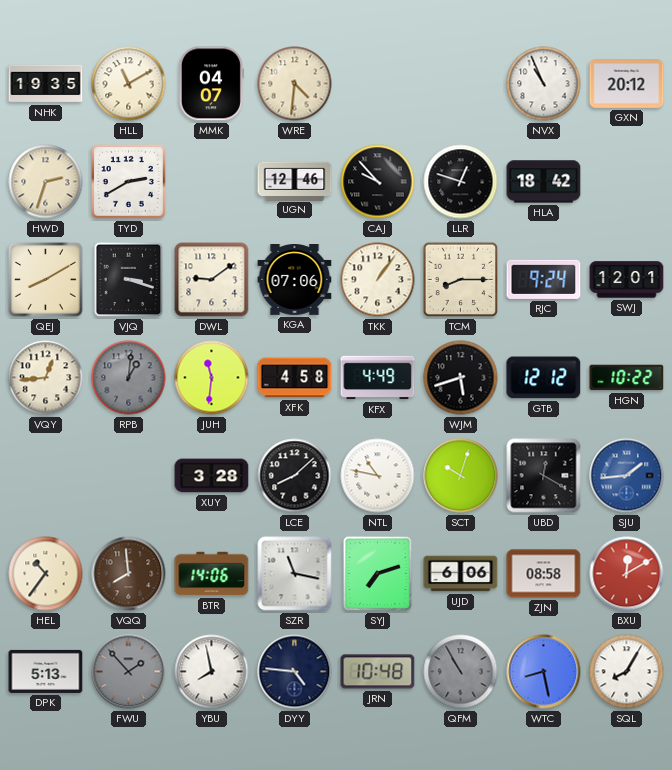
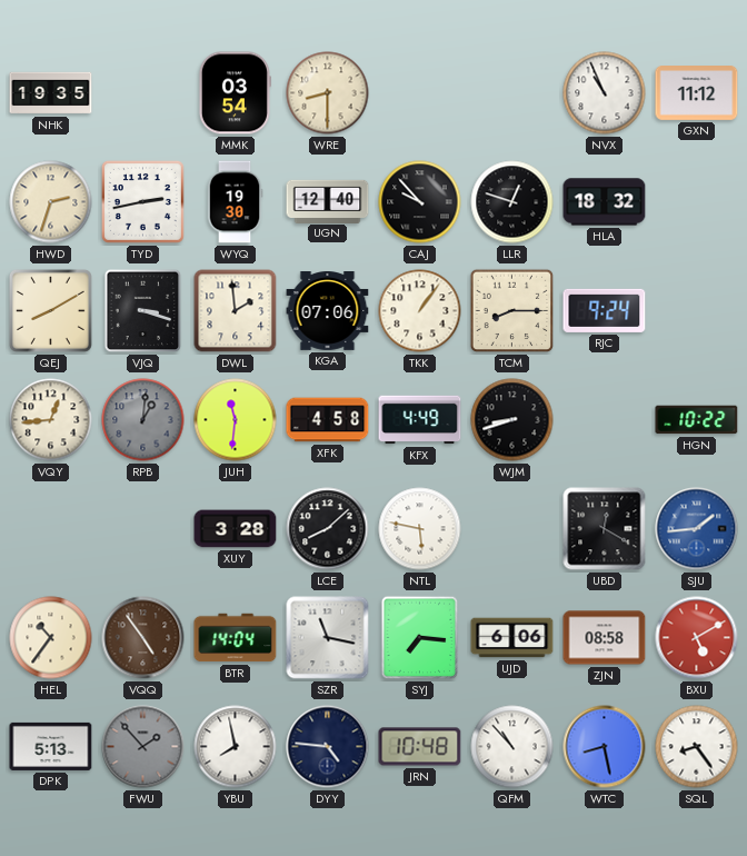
HLL: 11:10 -> none
MMK: 04:07 -> 03:54
WRE: 4:31 -> 8:30
GXN: 20:12 -> 11:12
TYD: 2:40 -> 2:43
WYQ: none -> 19:30
UGN: 12:46 -> 12:40
HLA: 18:42 -> 18:32
DWL: 9:09 -> 1:59
SWJ: 12:01 -> none
WJM: 5:42 -> 8:42
GTB: 12:12 -> none
NTL: 10:47 -> 5:47
SCT: 10:03 -> none
VQQ: 7:59 -> 4:54
BTR: 14:06 -> 14:04
SYJ: 7:12 -> 7:16
BXU: 12:10 -> 5:10
QFM: 10:55 -> 10:53
QFM dial: grey -> white
SQL: 8:05 -> 8:24
